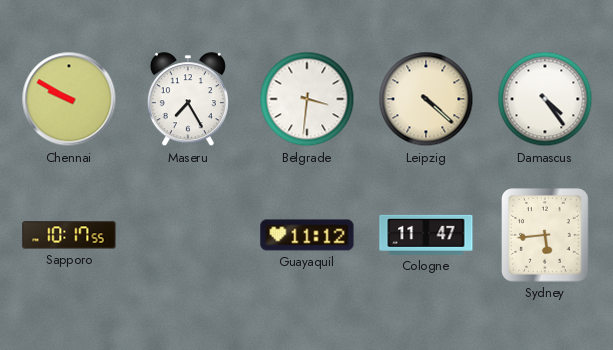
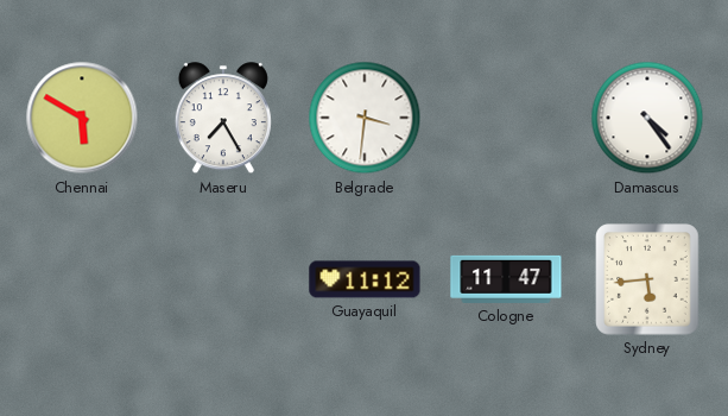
Chennai: 9:50 -> 5:50
Leipzig: 4:22 -> none
Sapporo: 10:17 -> none
